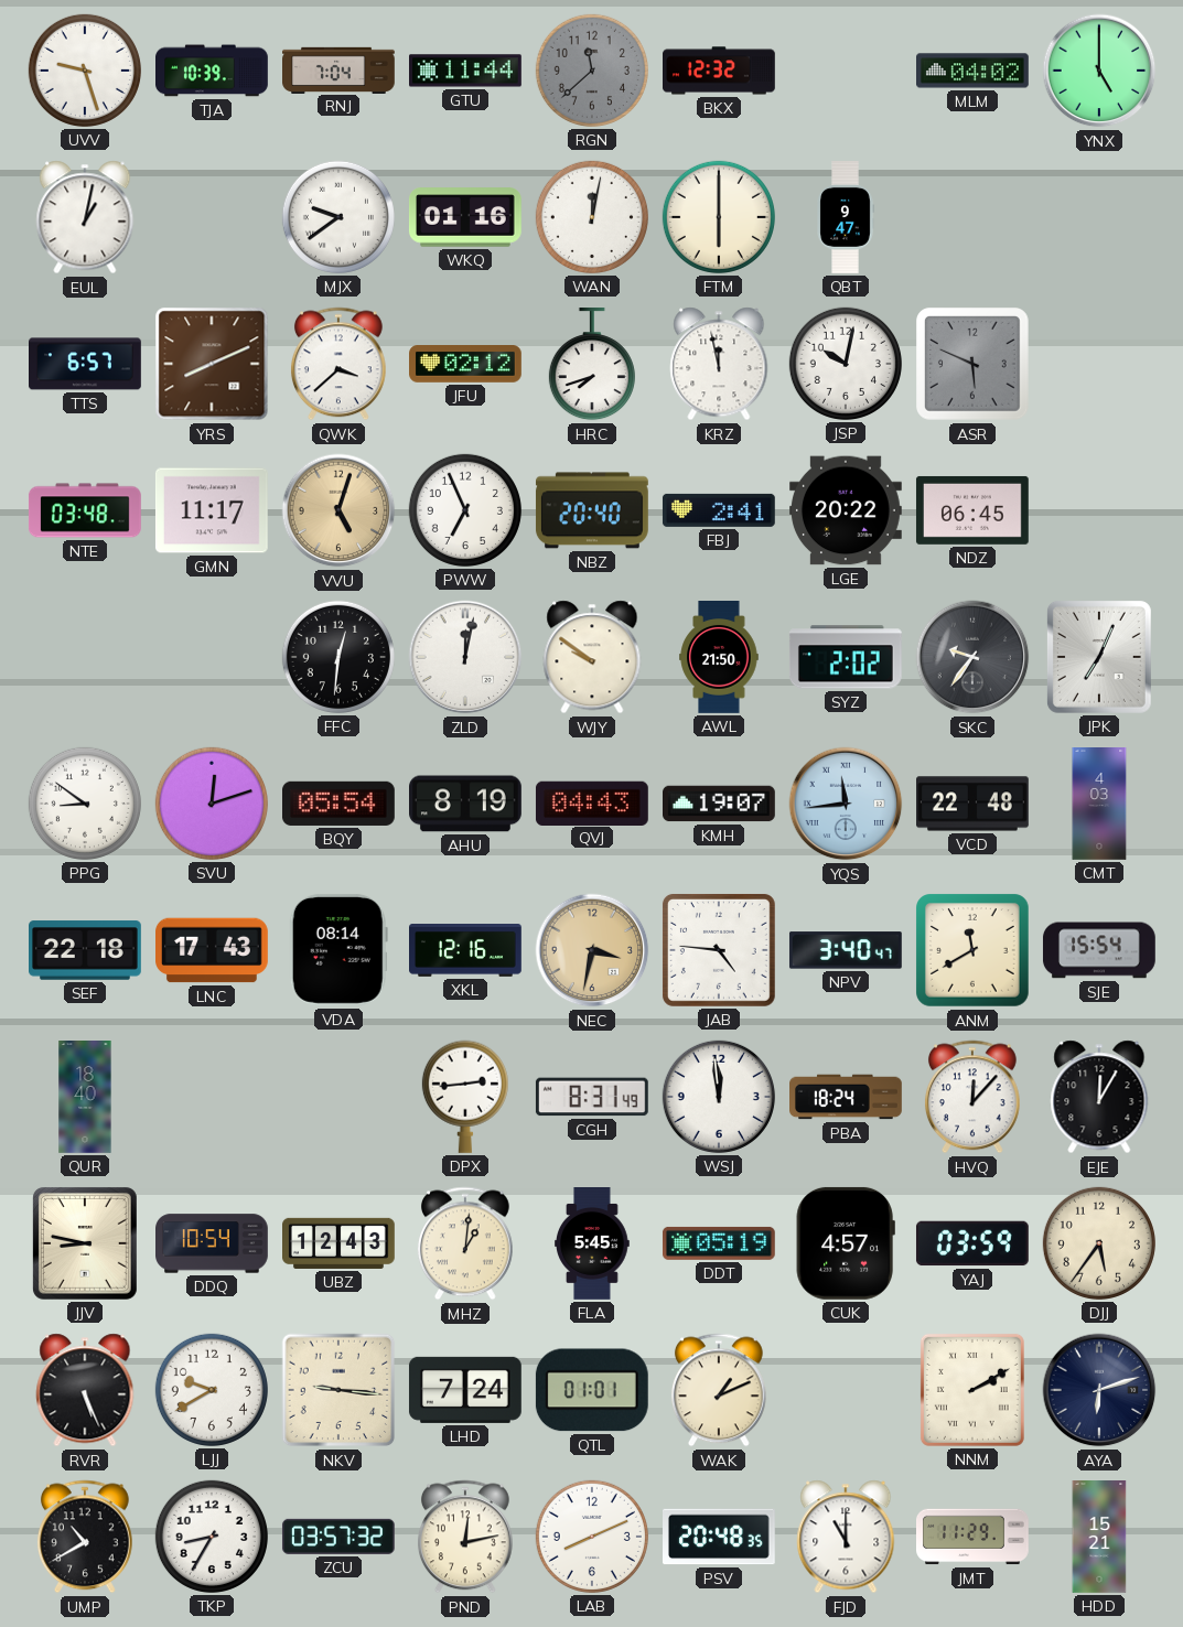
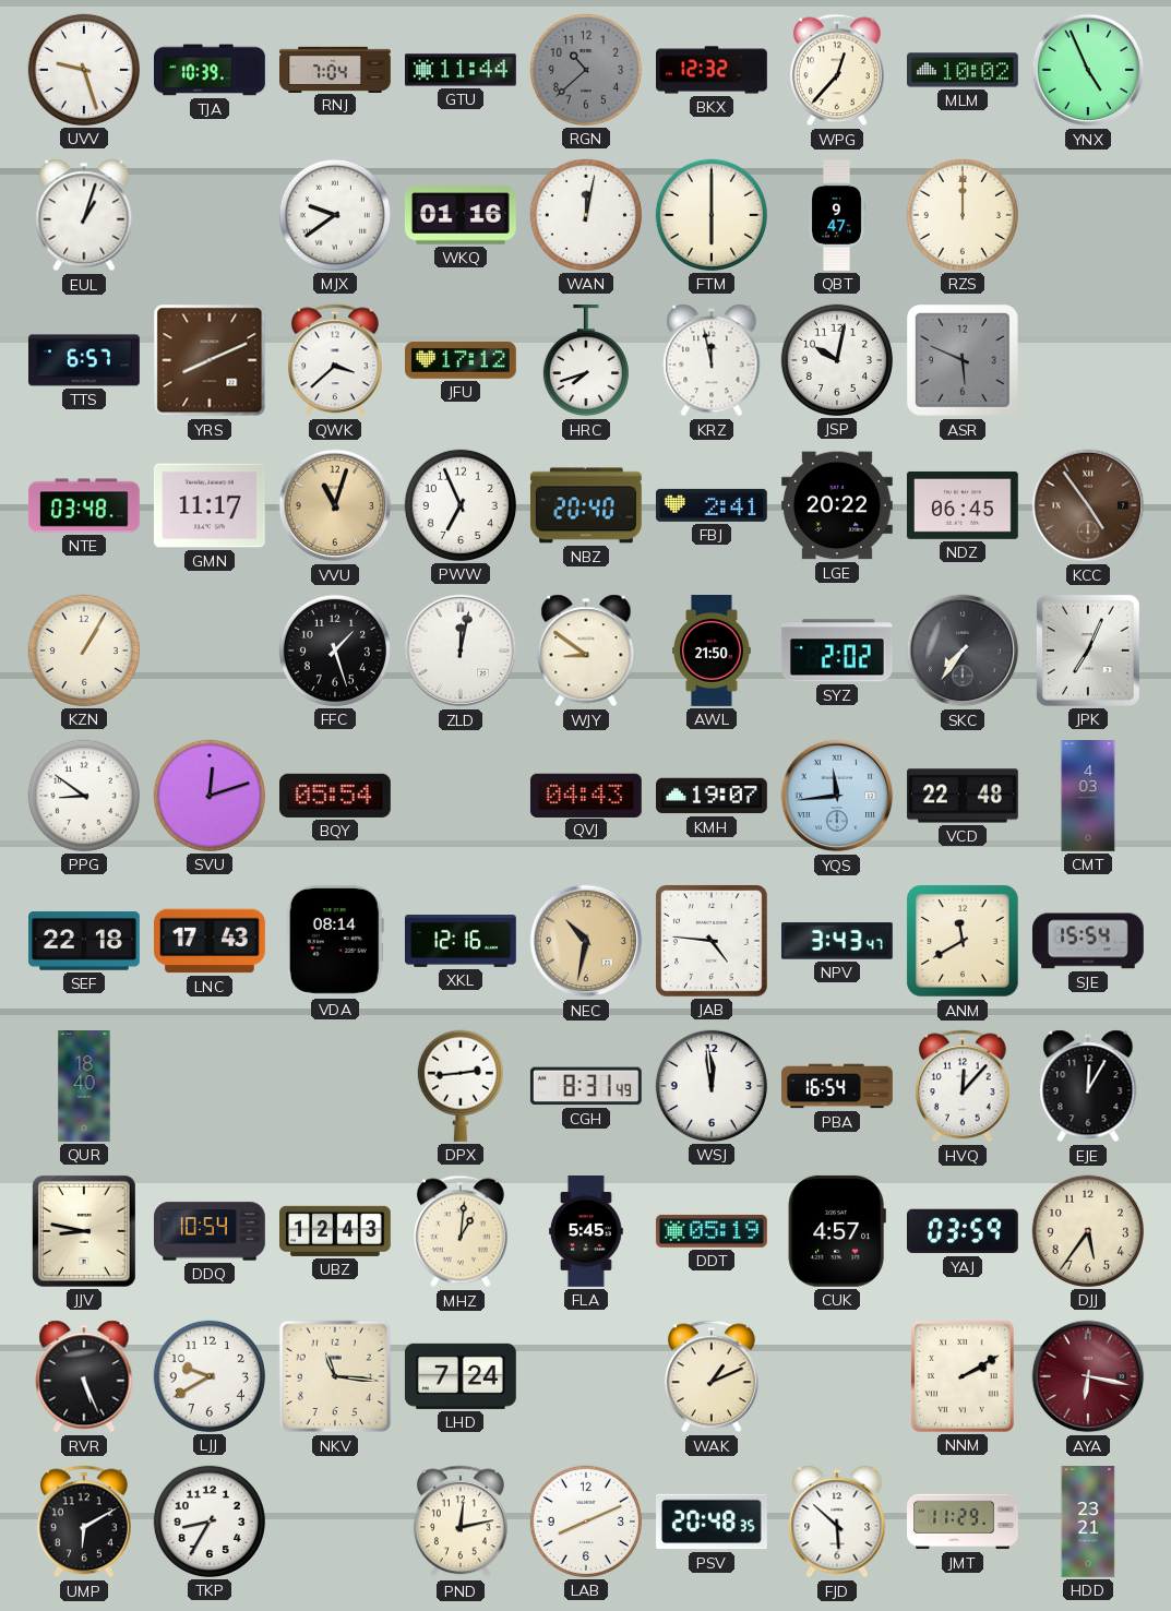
RGN: 11:38 -> 10:38
WPG: none -> 12:37
MLM: 04:02 -> 10:02
YNX: 5:00 -> 4:56
EUL: 1:02 -> 1:03
RZS: none -> 12:00
JFU: 02:12 -> 17:12
VVU: 5:03 -> 11:03
KCC: none -> 4:54
KZN: none -> 1:05
FFC: 12:31 -> 1:27
WJY: 9:51 -> 8:51
SKC: 9:36 -> 7:36
AHU: 8:19 -> none
NEC: 3:32 -> 10:32
NPV: 3:40 -> 3:43
PBA: 18:24 -> 16:54
NKV: 9:16 -> 11:16
QTL: 01:01 -> none
AYA: 6:12 -> 6:17
AYA dial: navy -> burgundy
UMP: 10:40 -> 6:10
ZCU: 03:57 -> none
FJD: 11:00 -> 5:52
HDD: 15:21 -> 23:21
